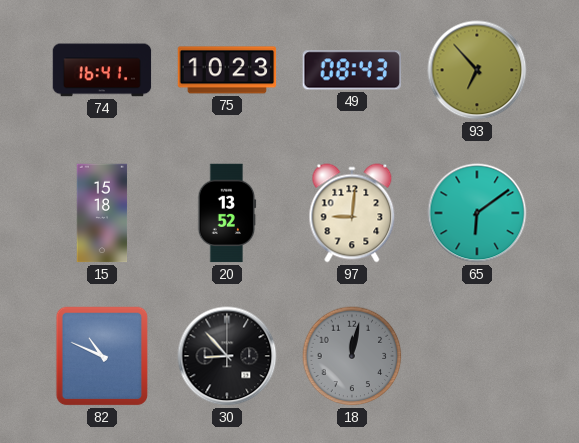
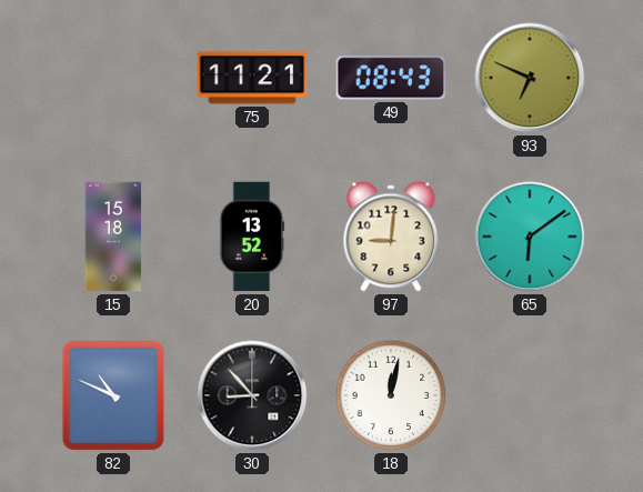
74: 16:41 -> none
75: 10:23 -> 11:21
93: 6:53 -> 6:49
18 dial: grey -> white
